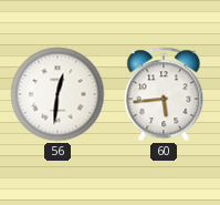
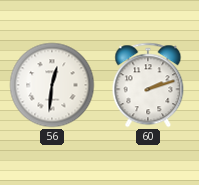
60: 5:44 -> 2:12
